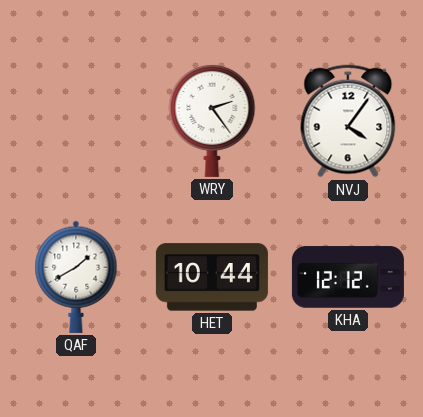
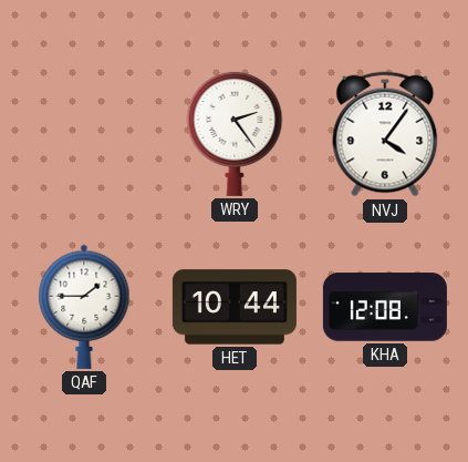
QAF: 1:40 -> 1:45
KHA: 12:12 -> 12:08
